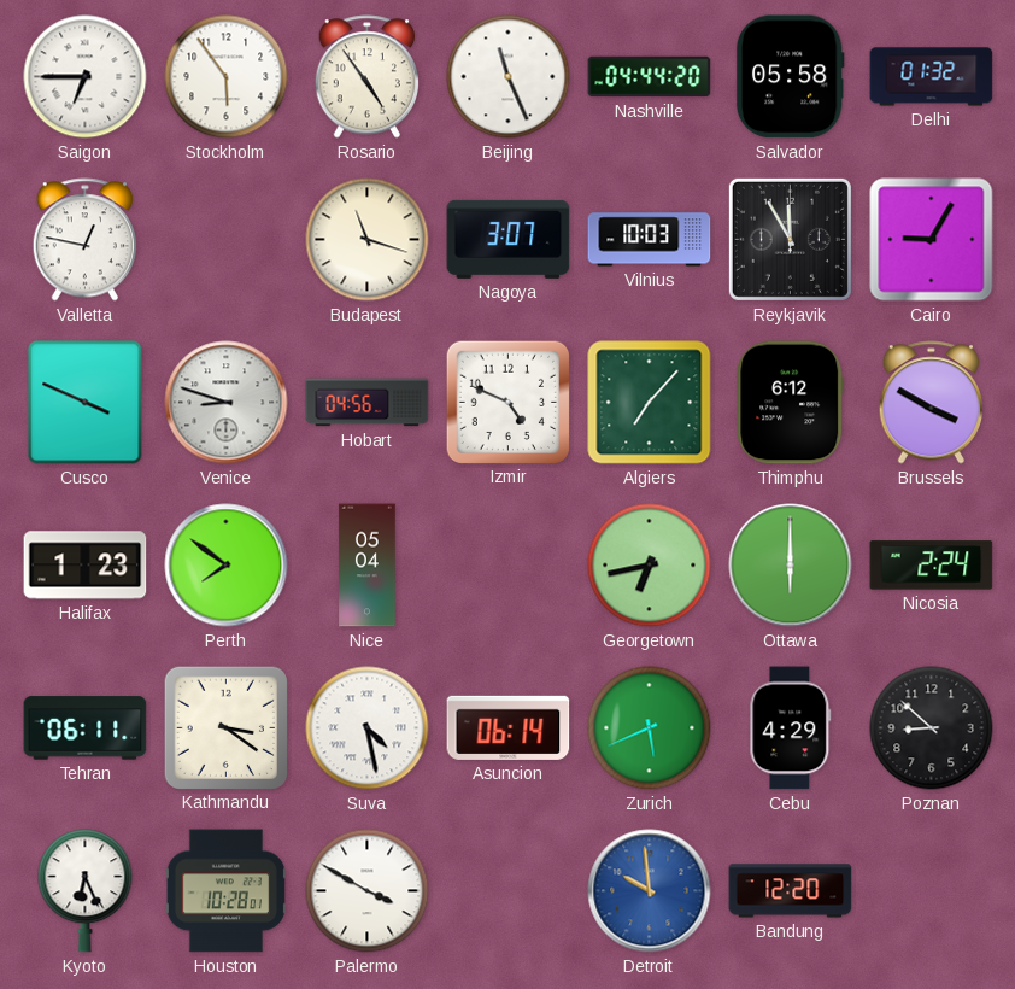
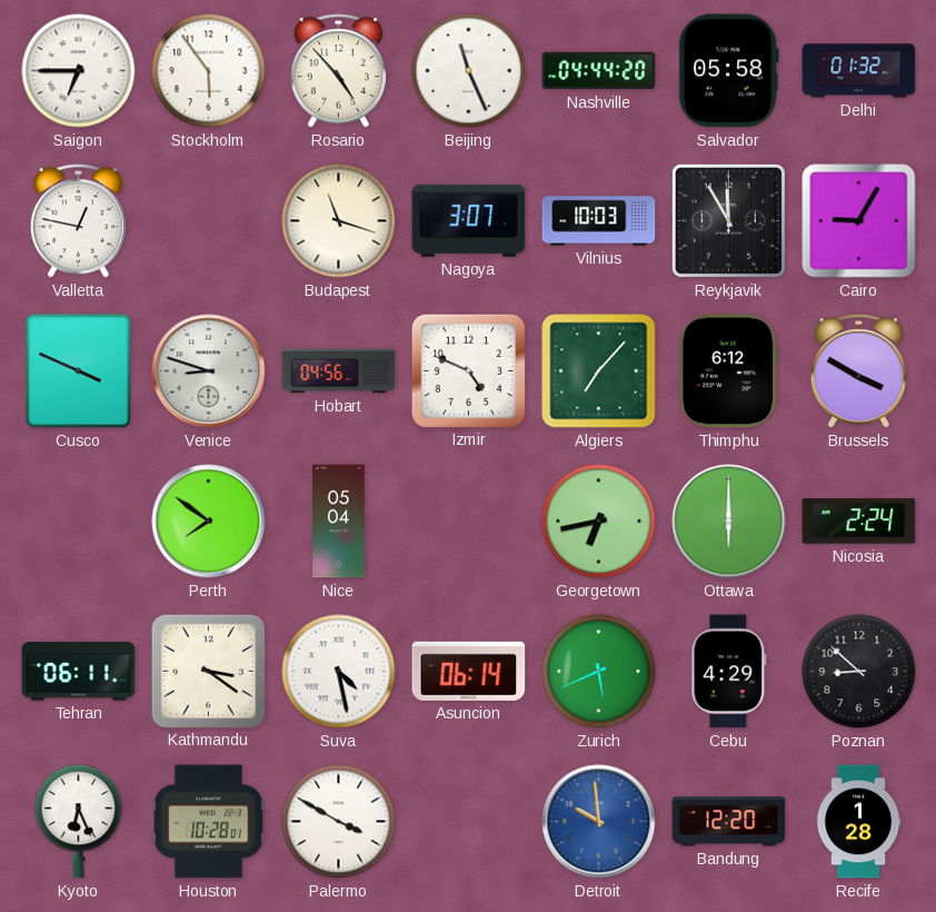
Rosario: 4:54 -> 4:53
Halifax: 1:23 -> none
Recife: none -> 1:28
